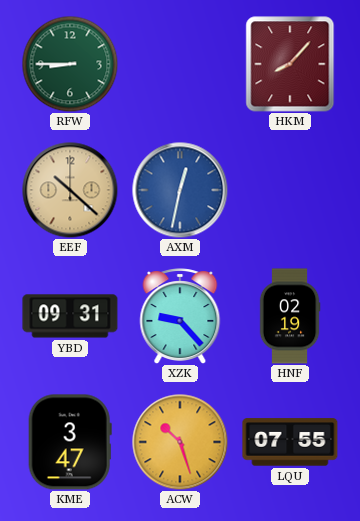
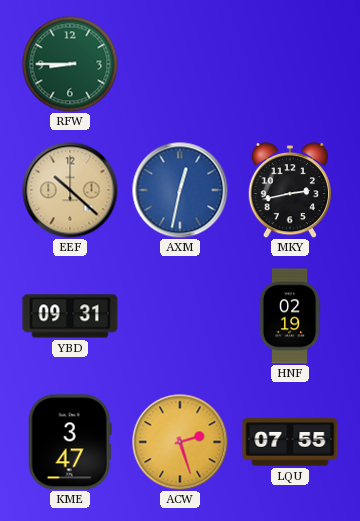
HKM: 8:07 -> none
MKY: none -> 2:43
XZK: 9:23 -> none
ACW: 10:27 -> 2:27
